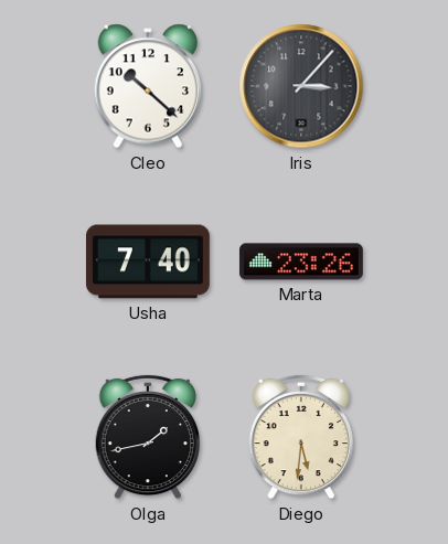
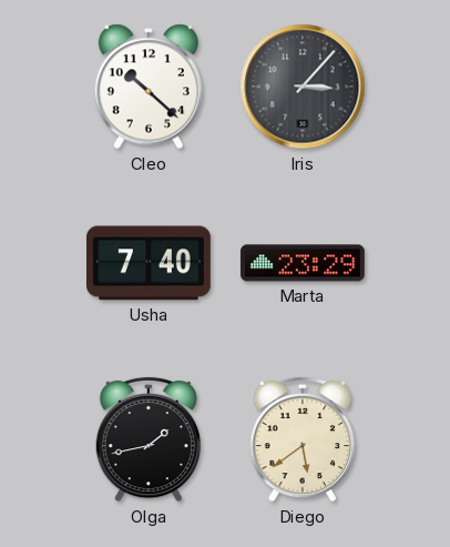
Marta: 23:26 -> 23:29
Diego: 5:31 -> 5:39
